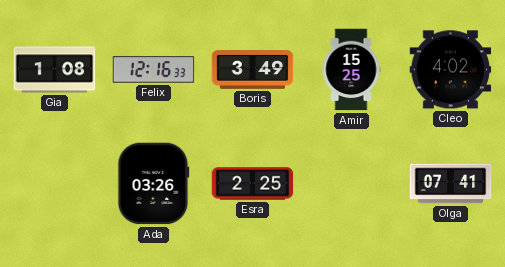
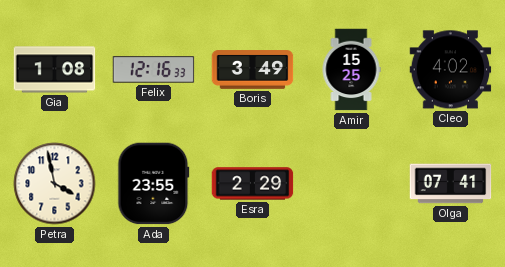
Petra: none -> 3:58
Ada: 03:26 -> 23:55
Esra: 2:25 -> 2:29
